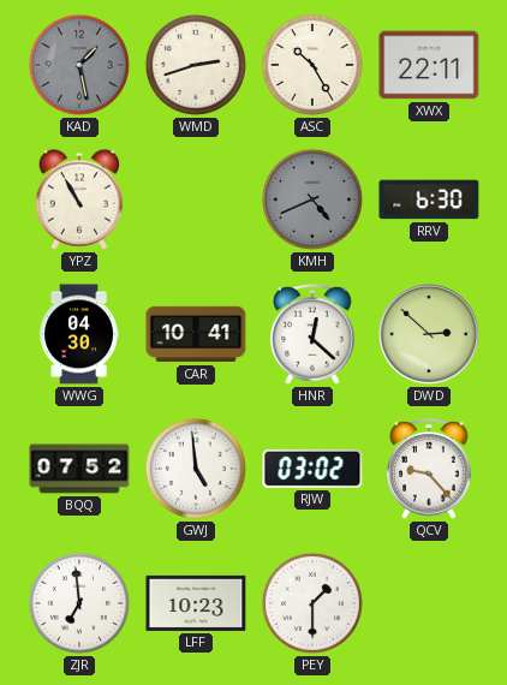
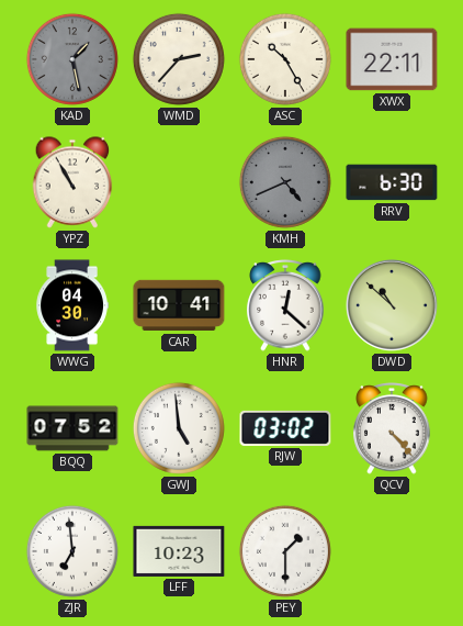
WMD: 2:42 -> 2:37
DWD: 2:52 -> 10:52
QCV: 9:23 -> 4:23
